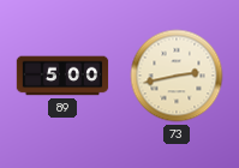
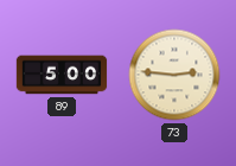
73: 2:43 -> 2:46
